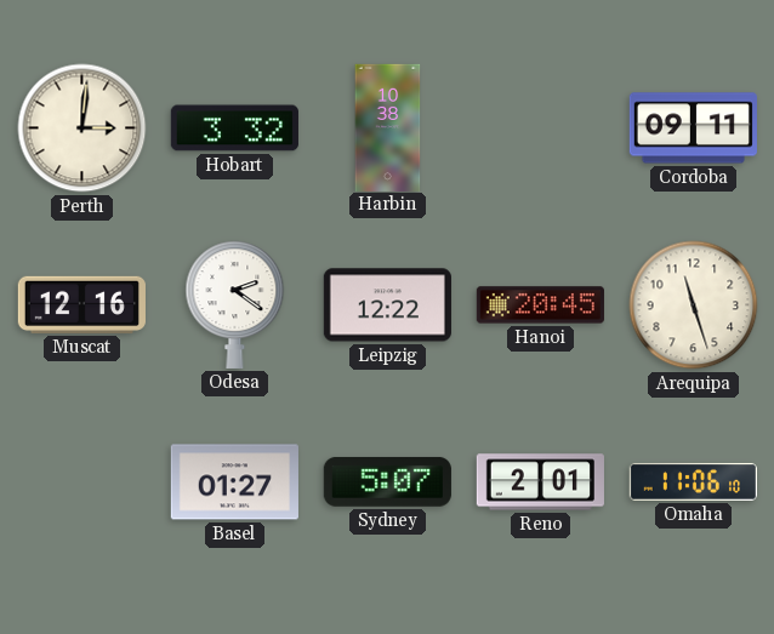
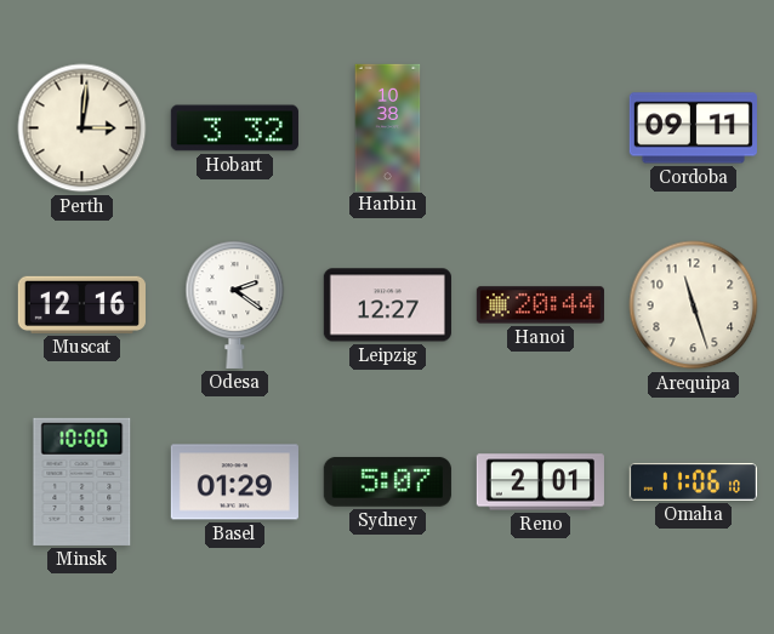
Leipzig: 12:22 -> 12:27
Hanoi: 20:45 -> 20:44
Minsk: none -> 10:00
Basel: 01:27 -> 01:29
